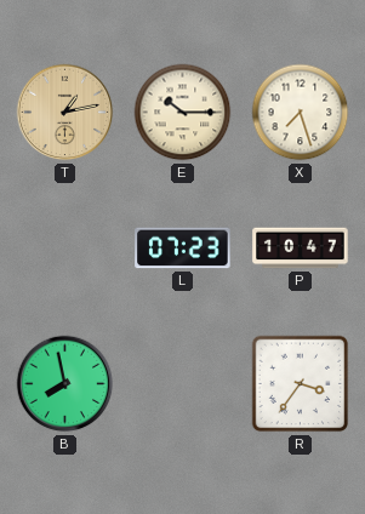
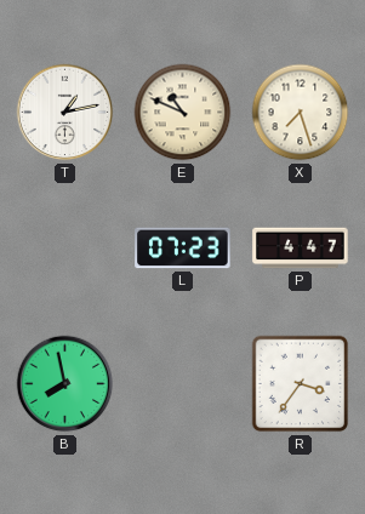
T dial: champagne -> white
E: 10:15 -> 10:49
P: 10:47 -> 4:47
